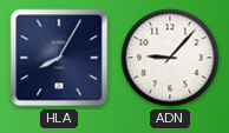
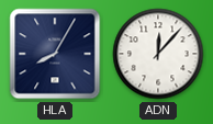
ADN: 9:07 -> 12:07
